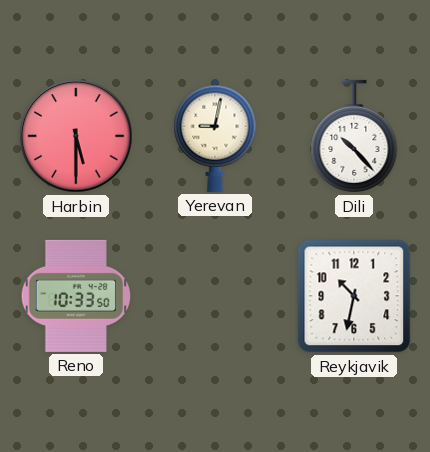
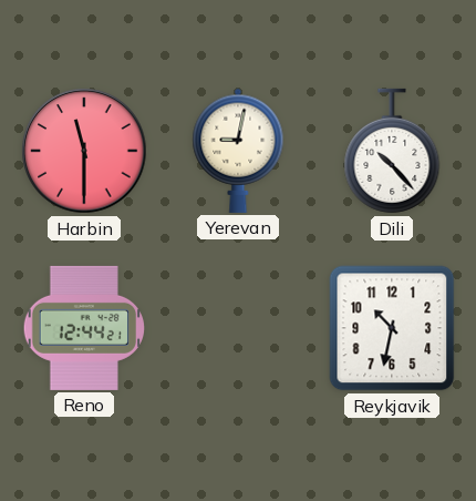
Harbin: 5:30 -> 11:30
Reno: 10:33 -> 12:44
